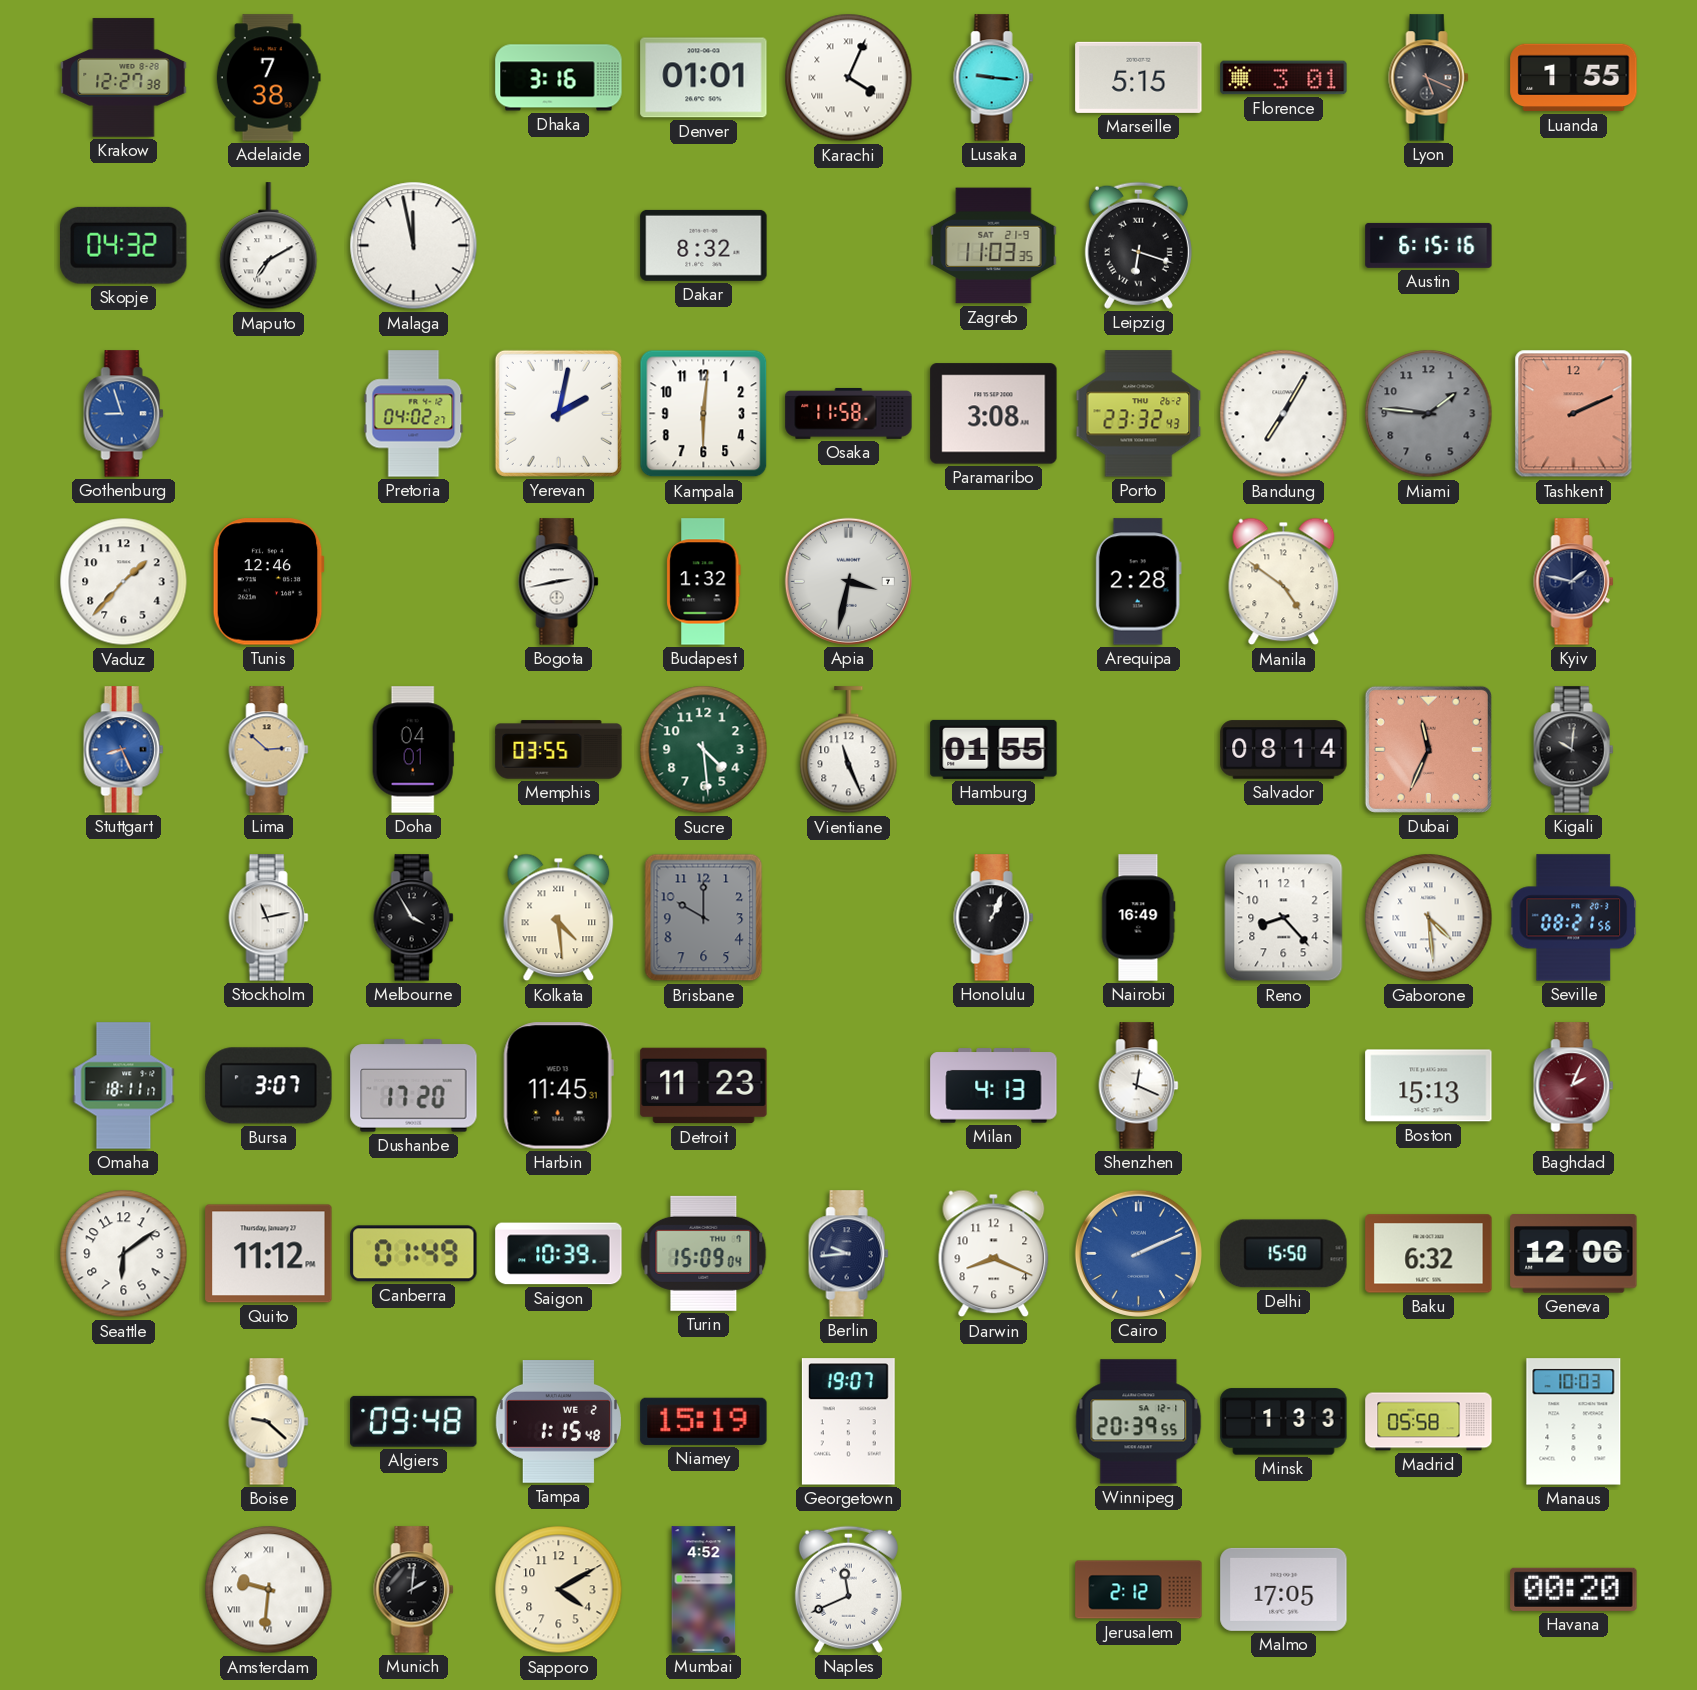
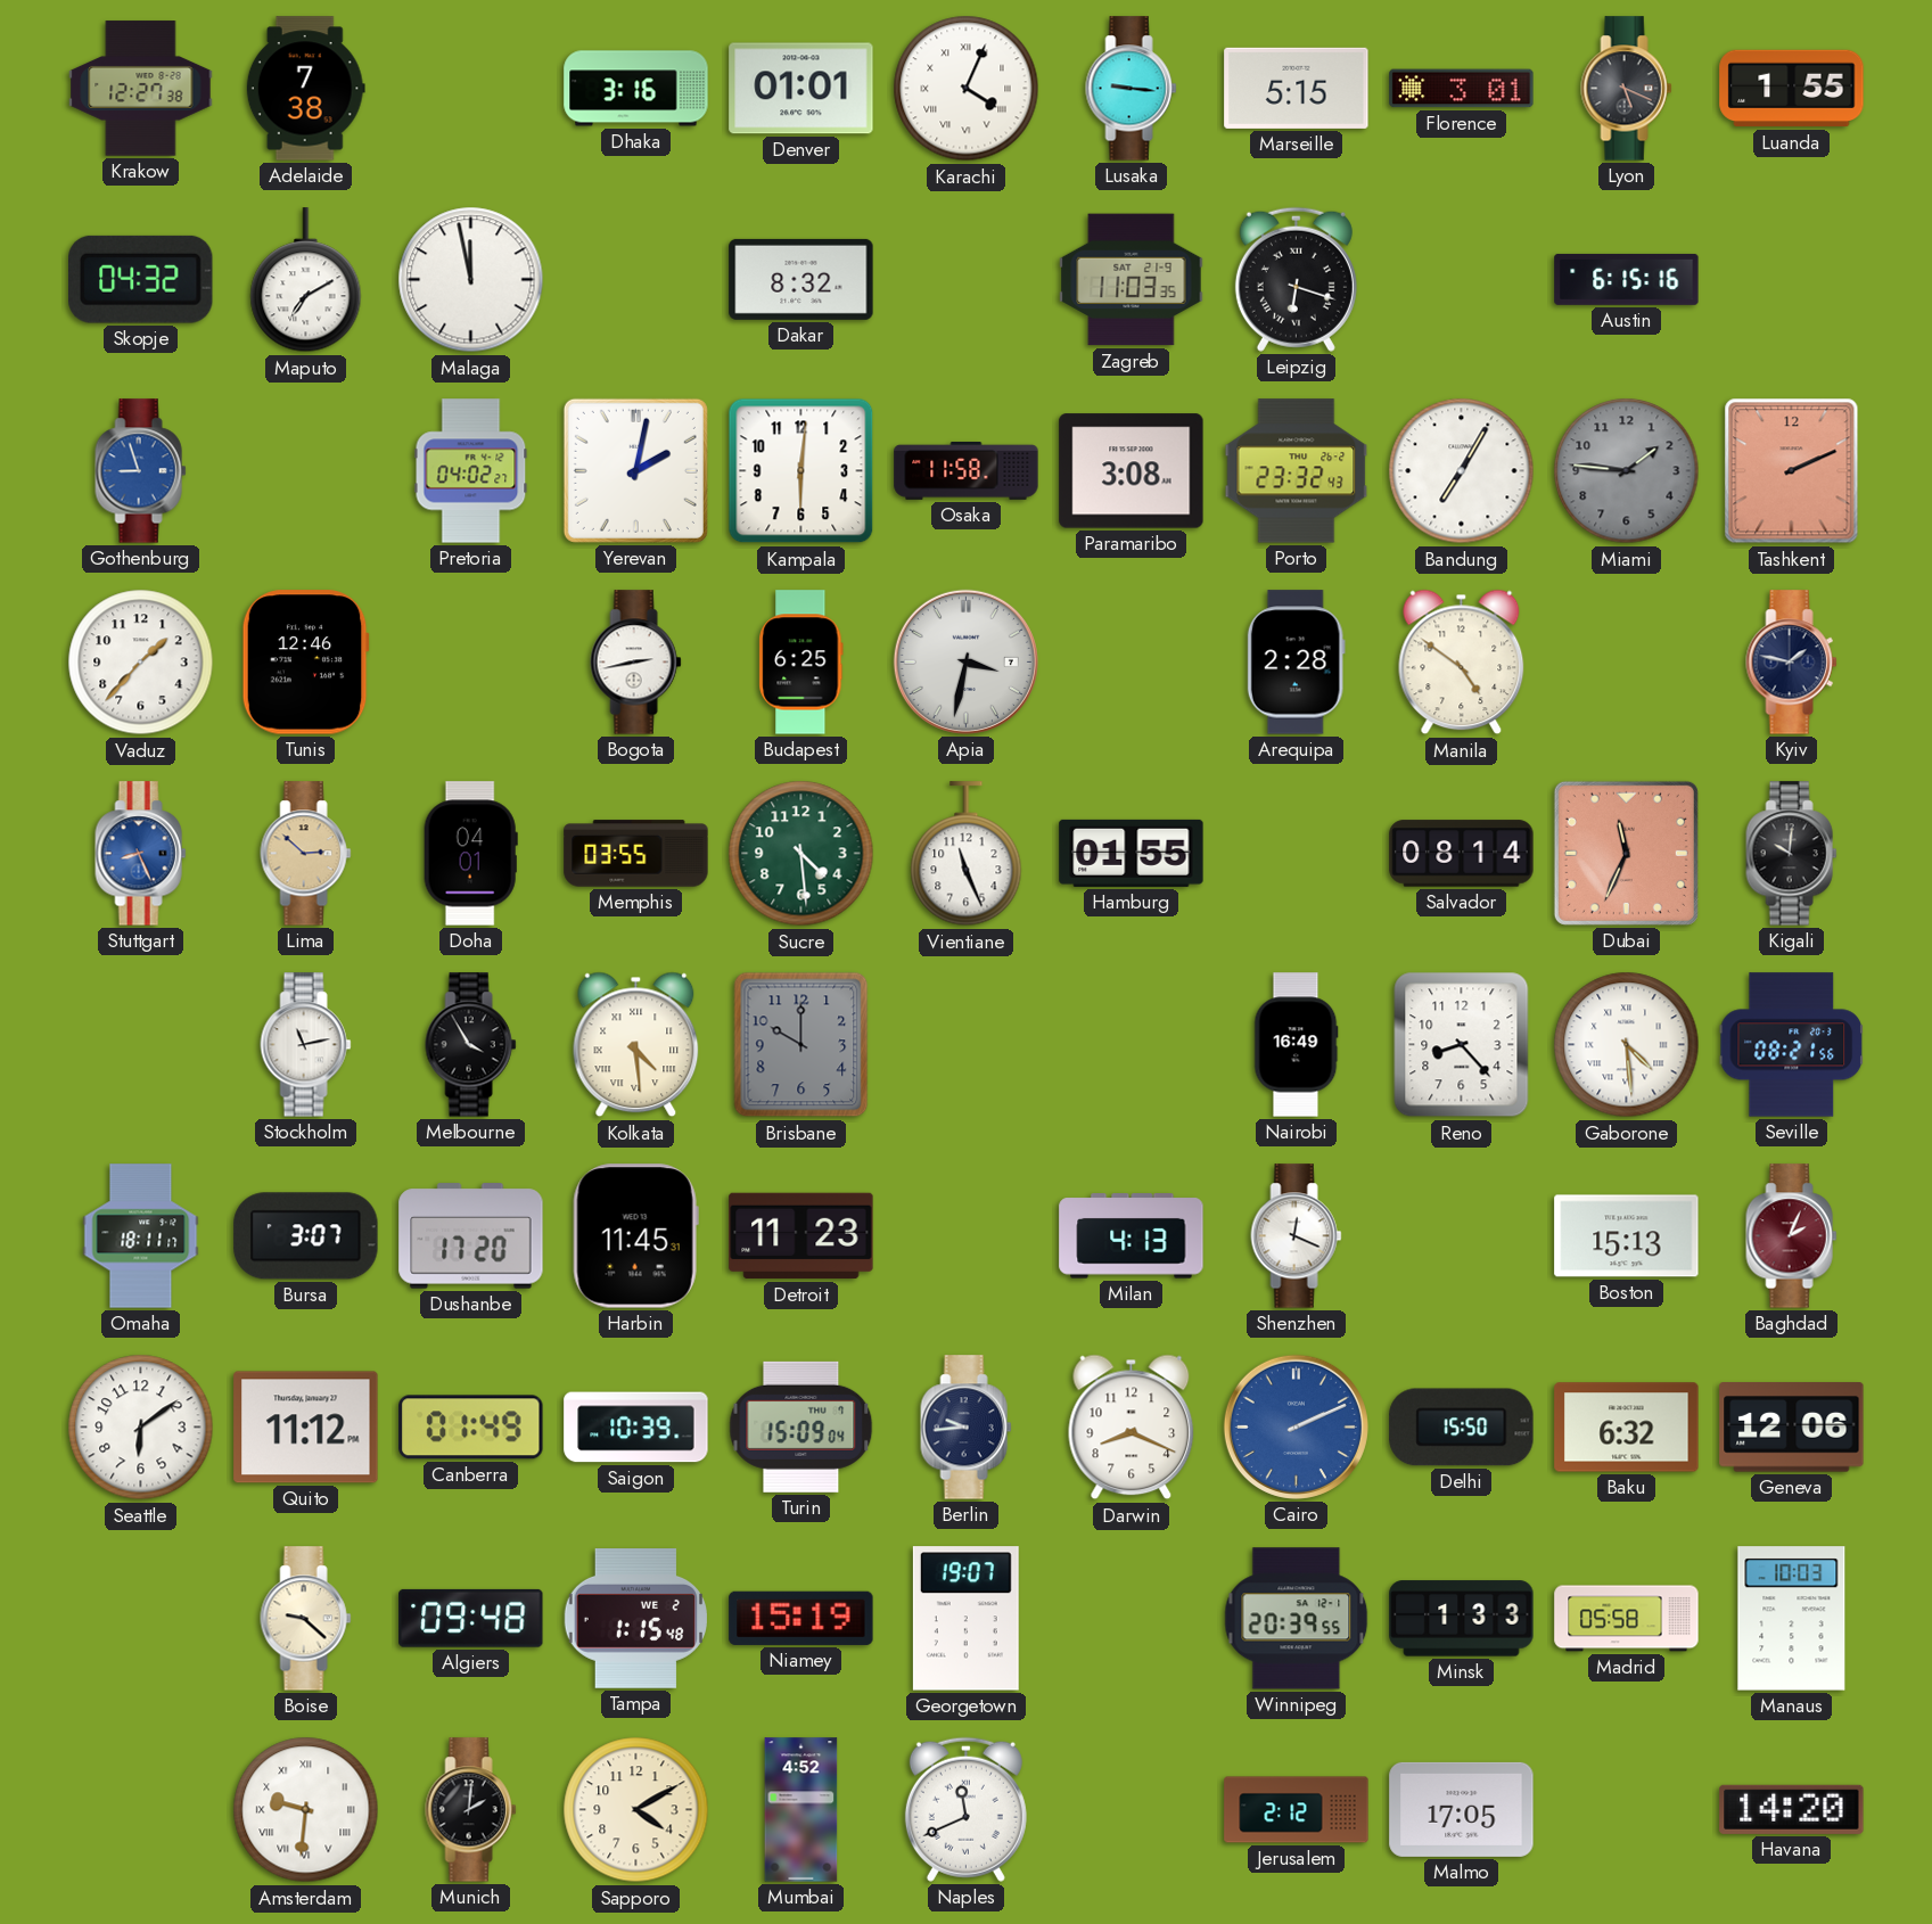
Budapest: 1:32 -> 6:25
Honolulu: 1:04 -> none
Havana: 00:20 -> 14:20
